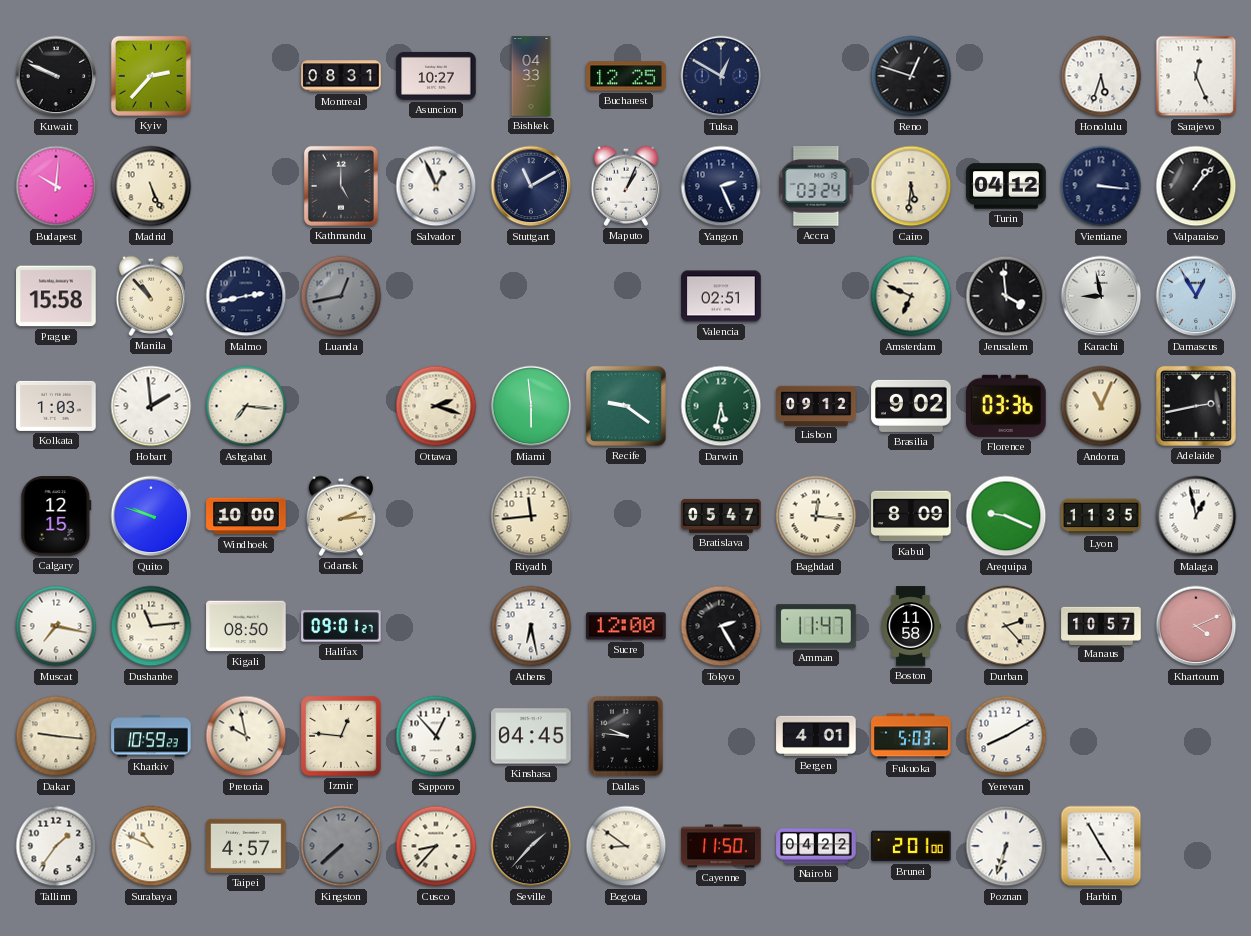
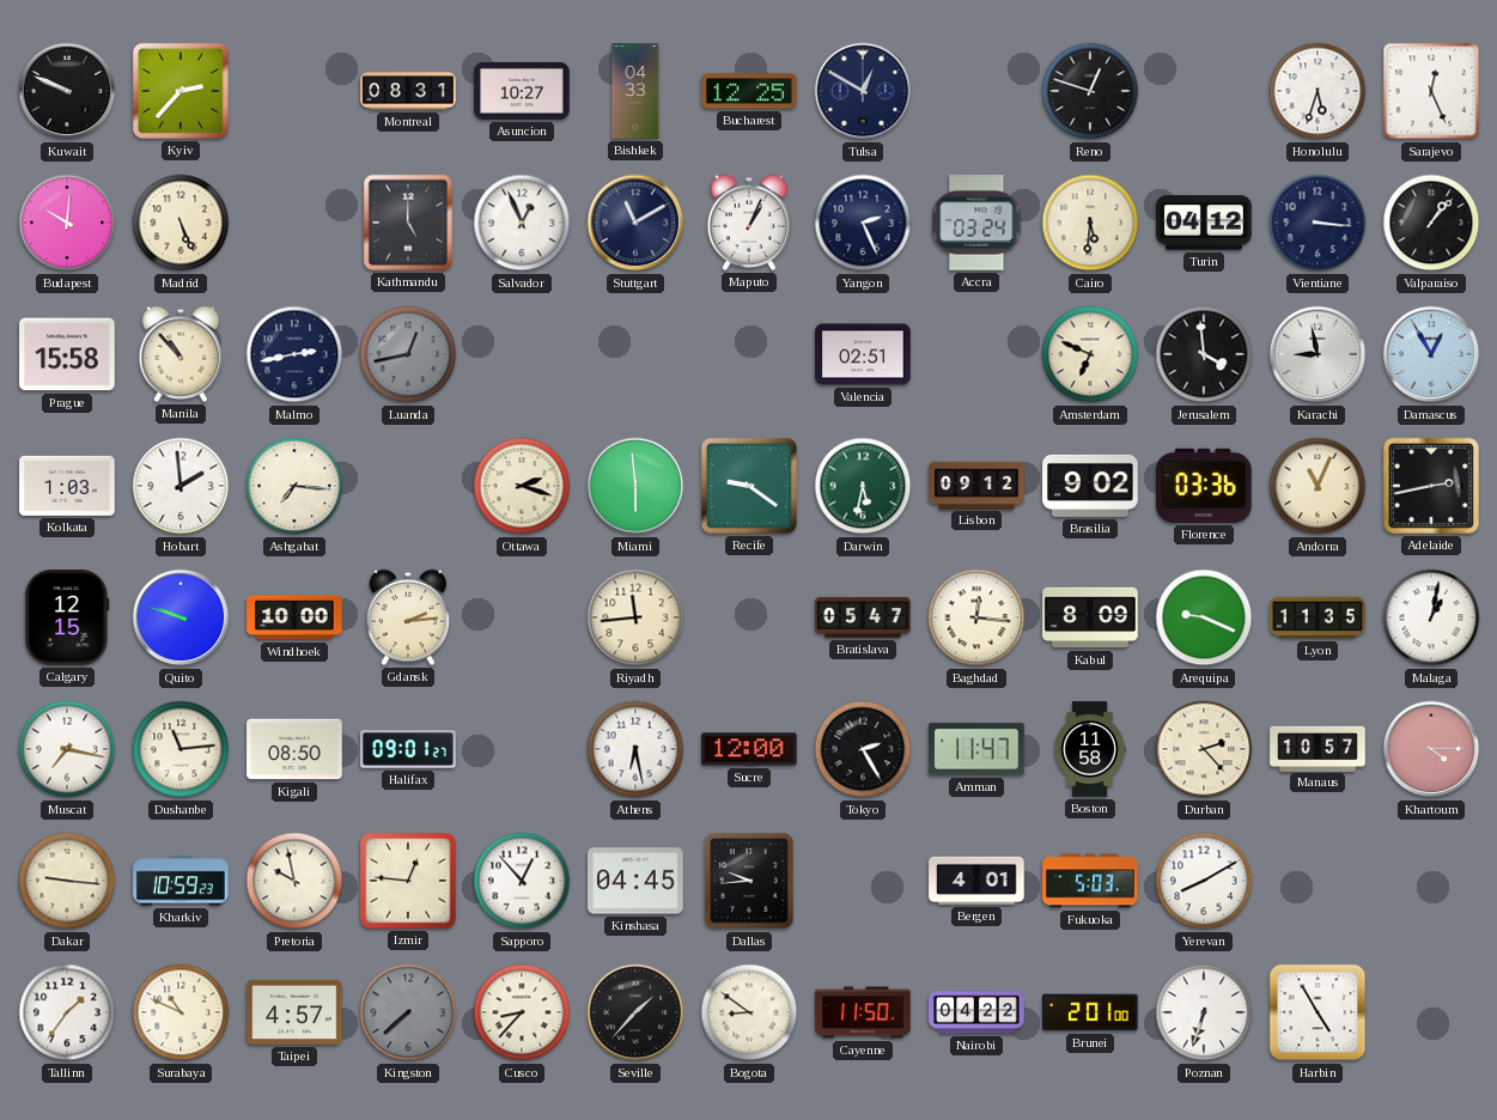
Malaga: 12:58 -> 1:02
Khartoum: 4:11 -> 4:15
Dallas: 9:46 -> 9:44
